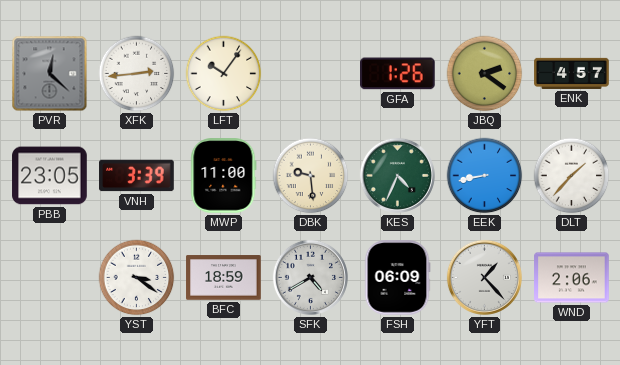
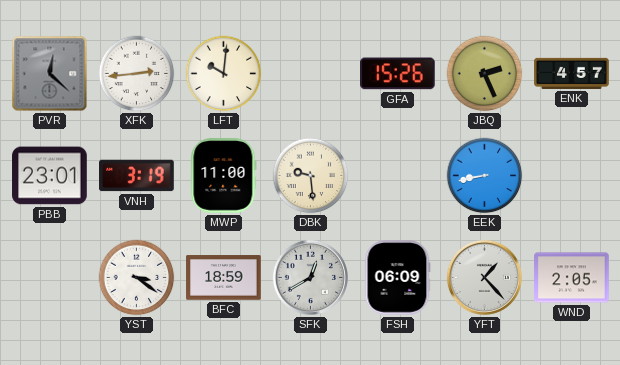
LFT: 10:06 -> 10:01
GFA: 1:26 -> 15:26
JBQ: 2:21 -> 2:26
PBB: 23:05 -> 23:01
VNH: 3:39 -> 3:19
KES: 4:34 -> none
DLT: 1:37 -> none
SFK: 4:40 -> 12:40
WND: 2:06 -> 2:05
